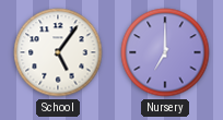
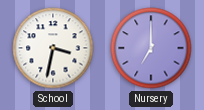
School: 5:06 -> 3:32
